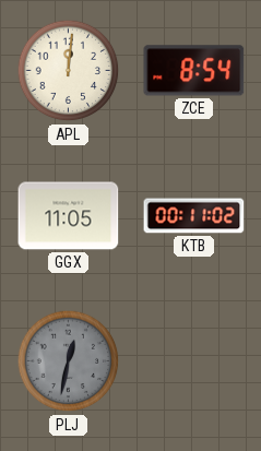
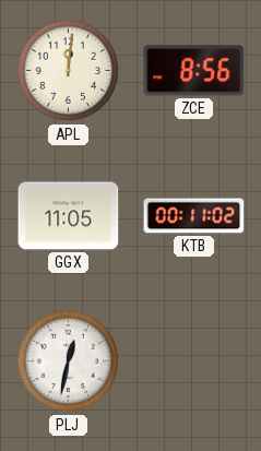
ZCE: 8:54 -> 8:56
PLJ dial: grey -> white
